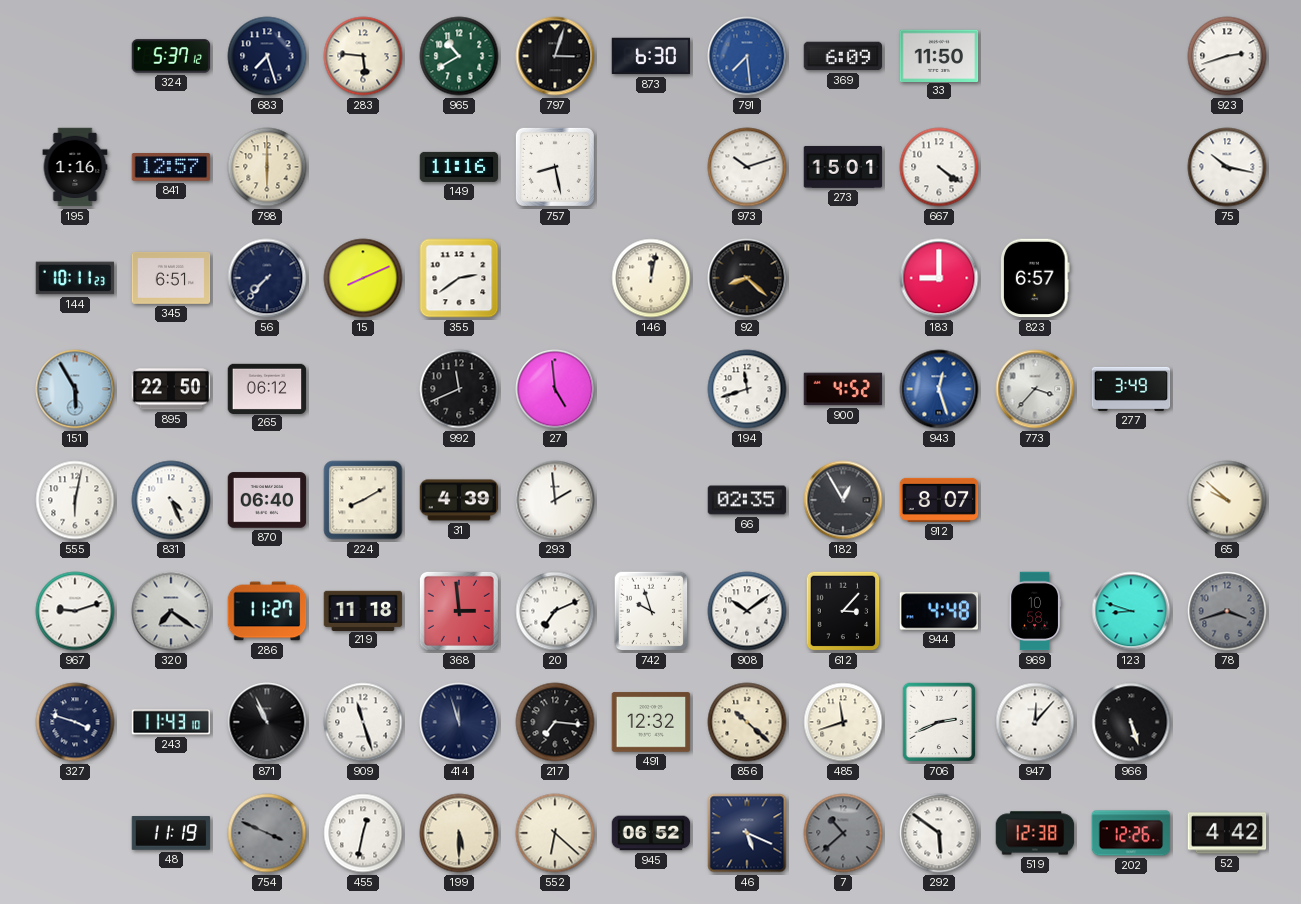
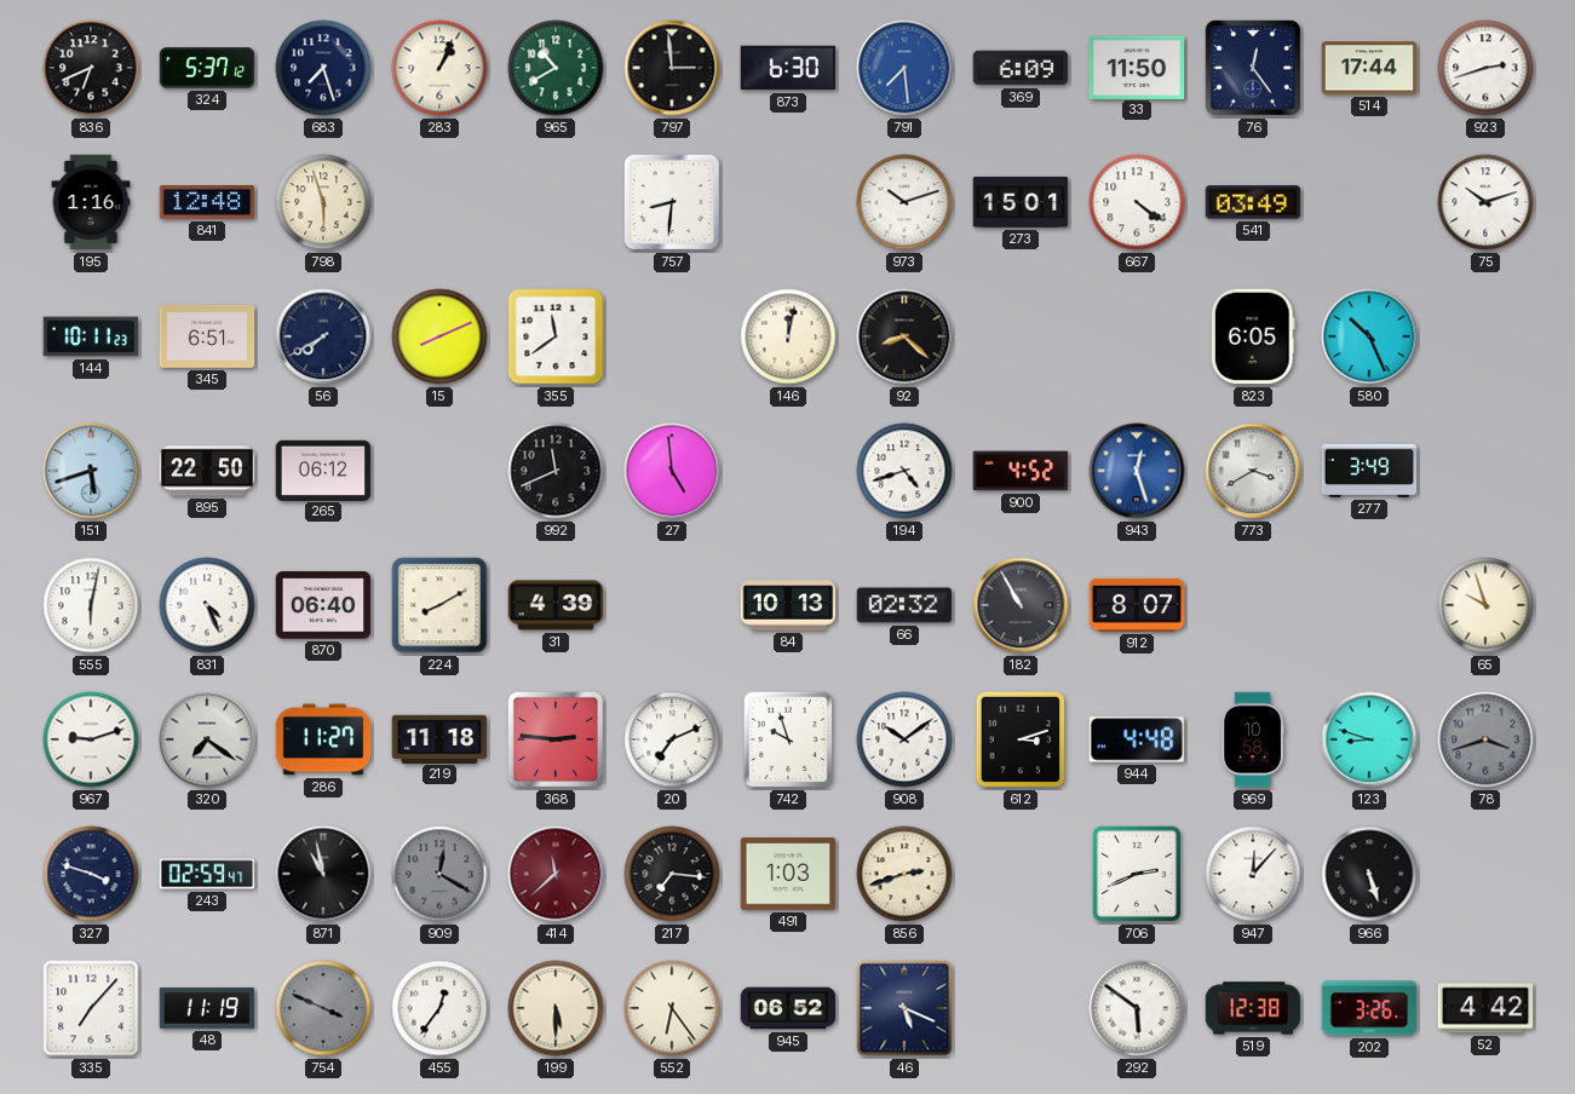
836: none -> 6:41
283: 5:46 -> 1:04
797: 3:03 -> 2:59
76: none -> 12:24
514: none -> 17:44
841: 12:57 -> 12:48
798: 6:00 -> 5:57
149: 11:16 -> none
757: 8:28 -> 8:31
541: none -> 03:49
75: 10:17 -> 10:12
56: 7:37 -> 7:40
355: 2:39 -> 11:39
183: 9:00 -> none
823: 6:57 -> 6:05
580: none -> 10:26
151: 5:55 -> 5:42
194: 11:42 -> 4:42
773: 3:37 -> 3:40
293: 1:59 -> none
84: none -> 10:13
66: 02:35 -> 02:32
182: 12:55 -> 10:55
65: 9:52 -> 9:57
368: 2:59 -> 2:46
612: 3:07 -> 3:12
243: 11:43 -> 02:59
871: 10:56 -> 10:58
909: 11:27 -> 12:20
909 dial: white -> grey
414: 11:57 -> 11:38
414 dial: navy -> burgundy
491: 12:32 -> 1:03
856: 10:22 -> 2:42
485: 11:42 -> none
335: none -> 7:07
455: 12:32 -> 12:36
552: 6:22 -> 6:24
7: 10:38 -> none
202: 12:26 -> 3:26
